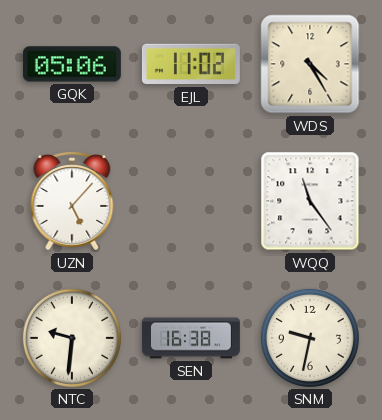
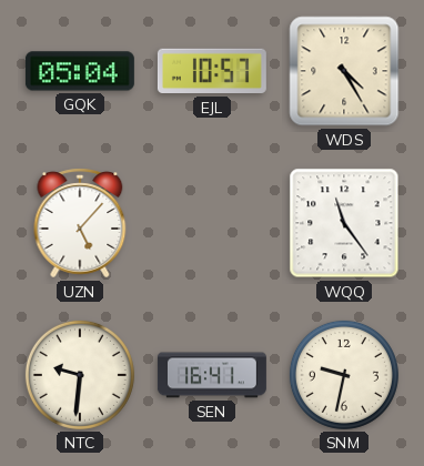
GQK: 05:06 -> 05:04
EJL: 11:02 -> 10:57
SEN: 16:38 -> 16:41
